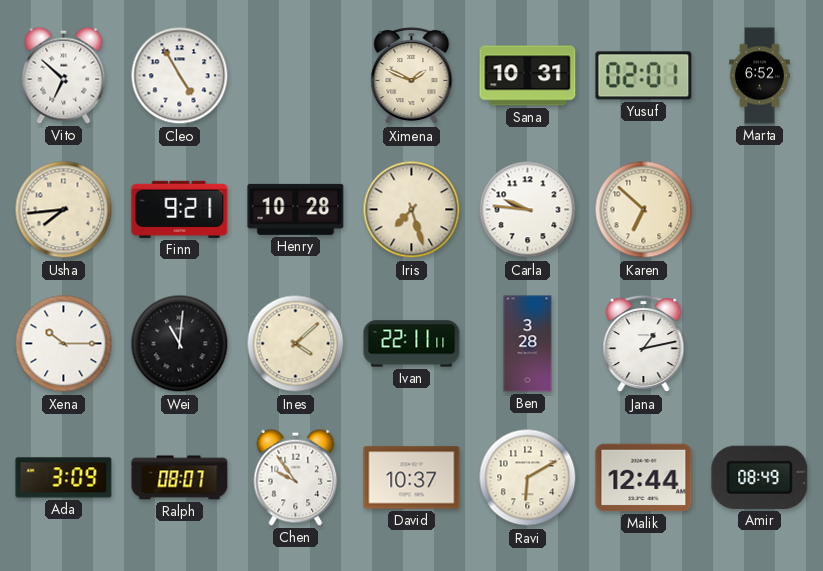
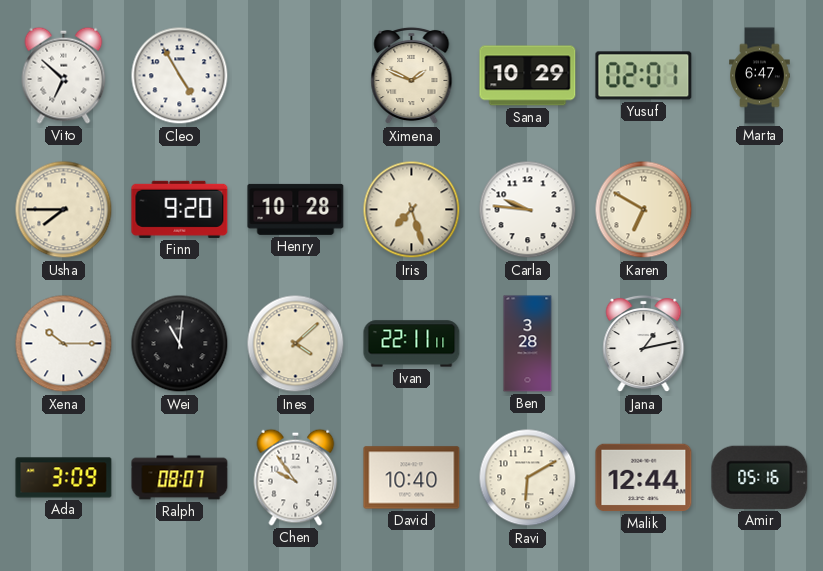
Sana: 10:31 -> 10:29
Marta: 6:52 -> 6:47
Usha: 7:44 -> 7:45
Finn: 9:21 -> 9:20
Karen: 6:52 -> 6:50
David: 10:37 -> 10:40
Amir: 08:49 -> 05:16
